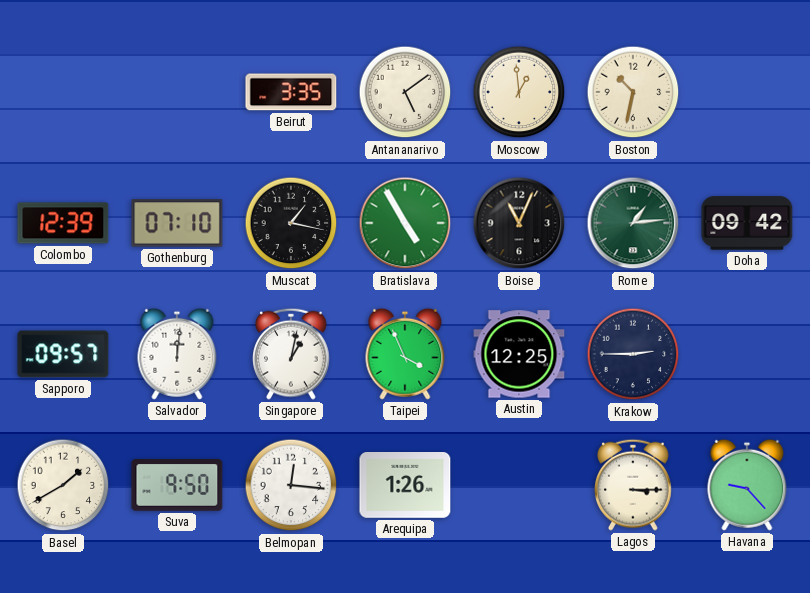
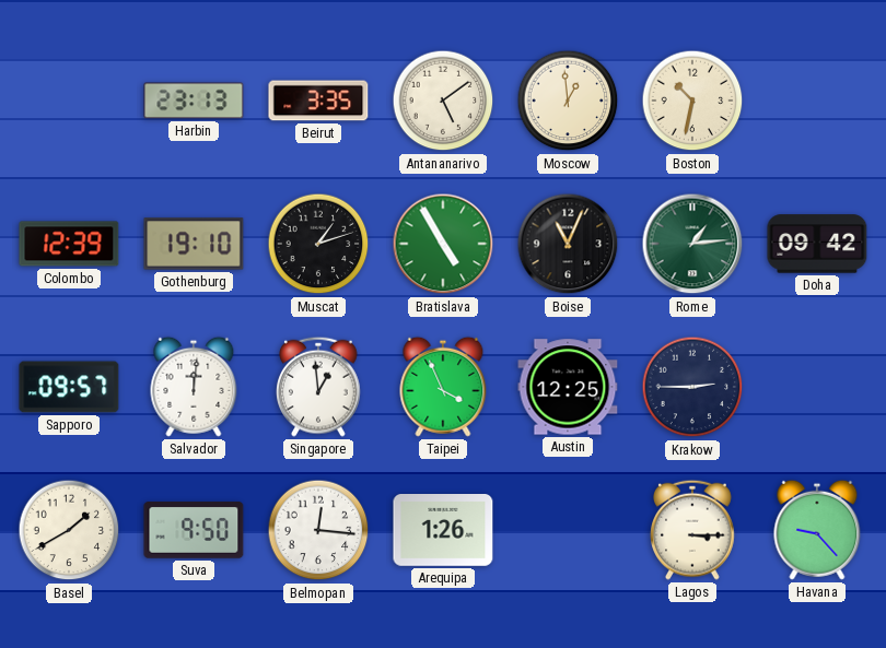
Harbin: none -> 23:13
Gothenburg: 07:10 -> 19:10
Muscat: 1:17 -> 1:12
Singapore: 1:02 -> 12:59
